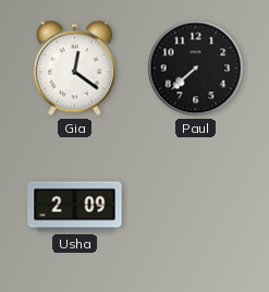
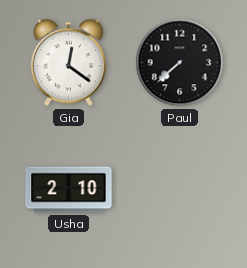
Usha: 2:09 -> 2:10
